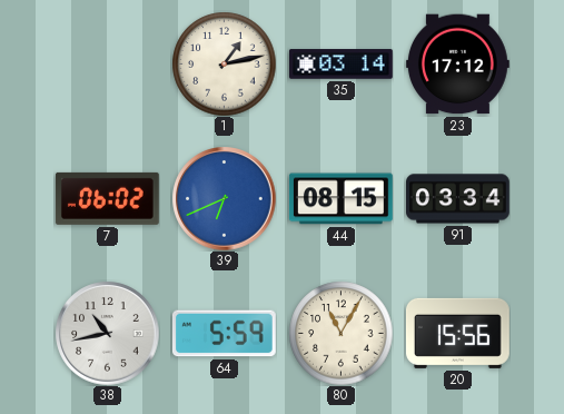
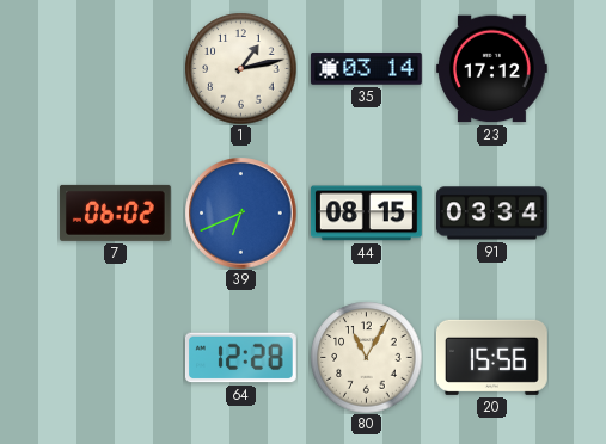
38: 10:43 -> none
64: 5:59 -> 12:28
